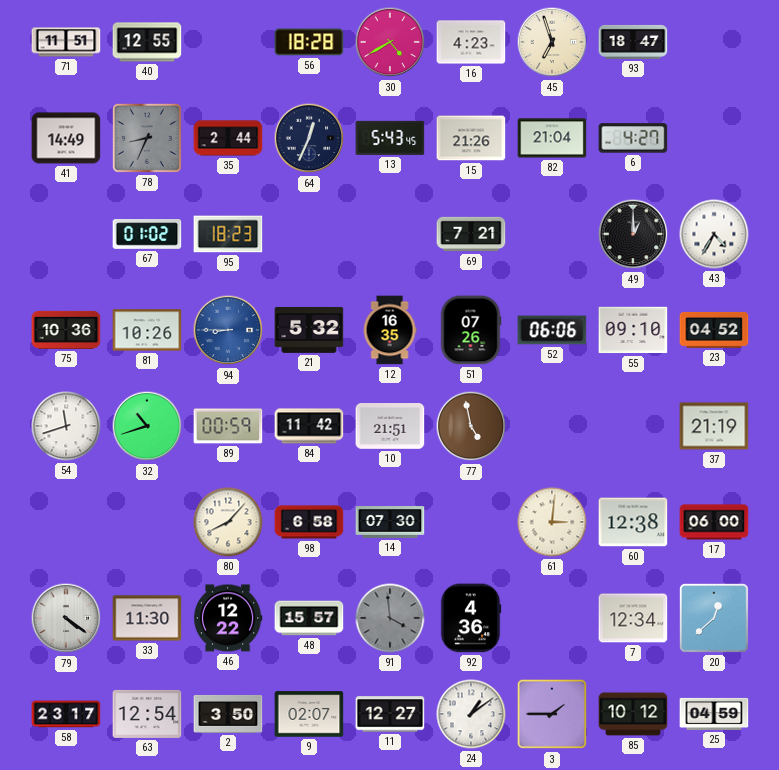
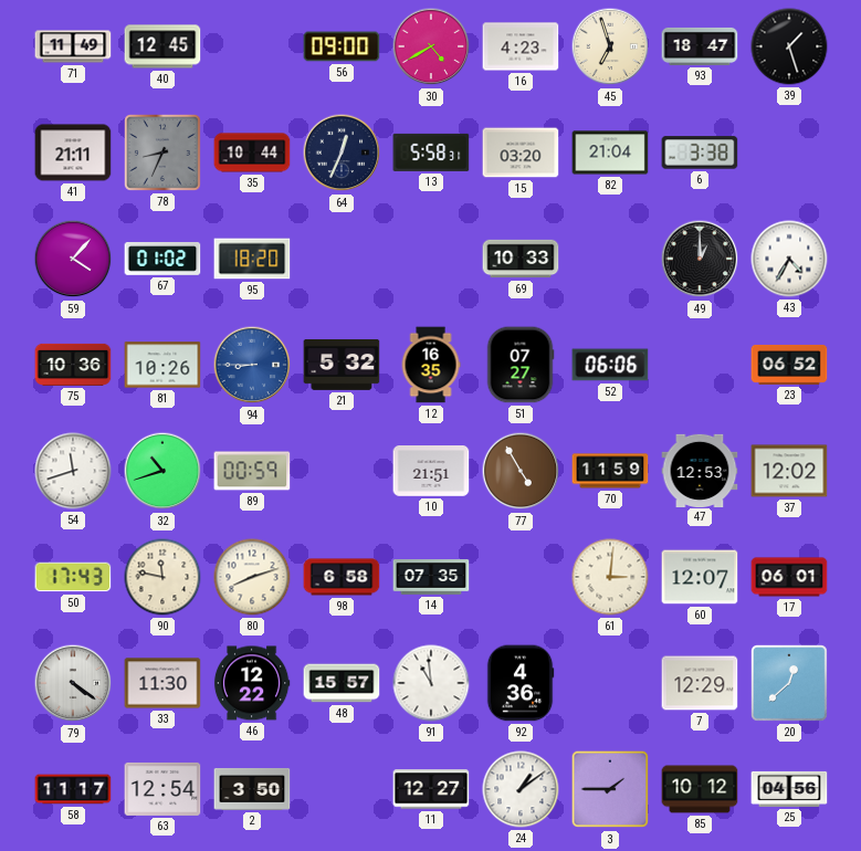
71: 11:51 -> 11:49
40: 12:55 -> 12:45
56: 18:28 -> 09:00
39: none -> 1:27
41: 14:49 -> 21:11
35: 2:44 -> 10:44
13: 5:43 -> 5:58
15: 21:26 -> 03:20
6: 4:27 -> 3:38
59: none -> 4:07
95: 18:23 -> 18:20
69: 7:21 -> 10:33
51: 07:26 -> 07:27
55: 09:10 -> none
23: 04:52 -> 06:52
84: 11:42 -> none
77: 4:58 -> 4:55
70: none -> 11:59
47: none -> 12:53
37: 21:19 -> 12:02
50: none -> 17:43
90: none -> 11:47
80: 8:07 -> 8:12
14: 07:30 -> 07:35
60: 12:38 -> 12:07
17: 06:00 -> 06:01
91: 3:59 -> 10:59
91 dial: grey -> white
7: 12:34 -> 12:29
58: 23:17 -> 11:17
9: 02:07 -> none
25: 04:59 -> 04:56
